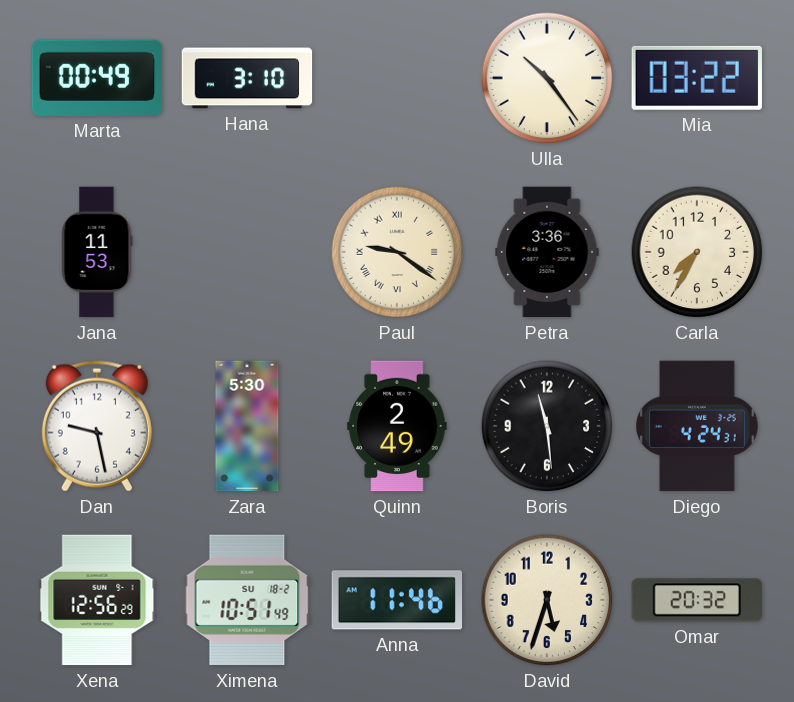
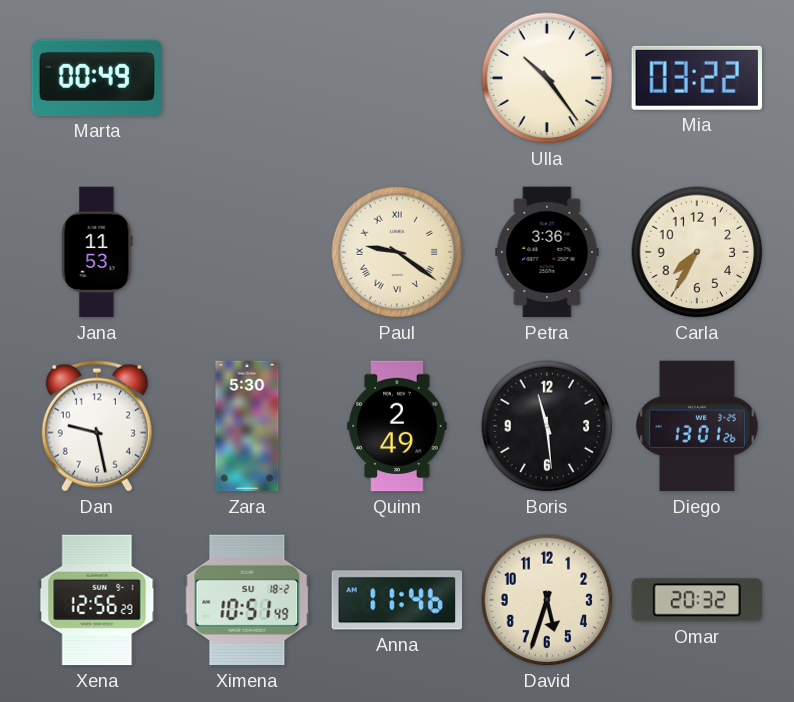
Hana: 3:10 -> none
Diego: 4:24 -> 13:01
